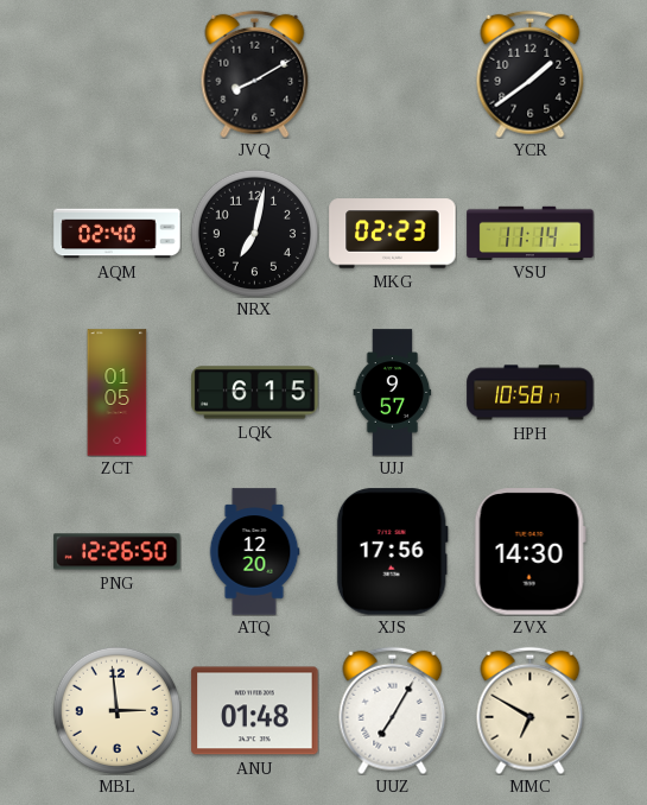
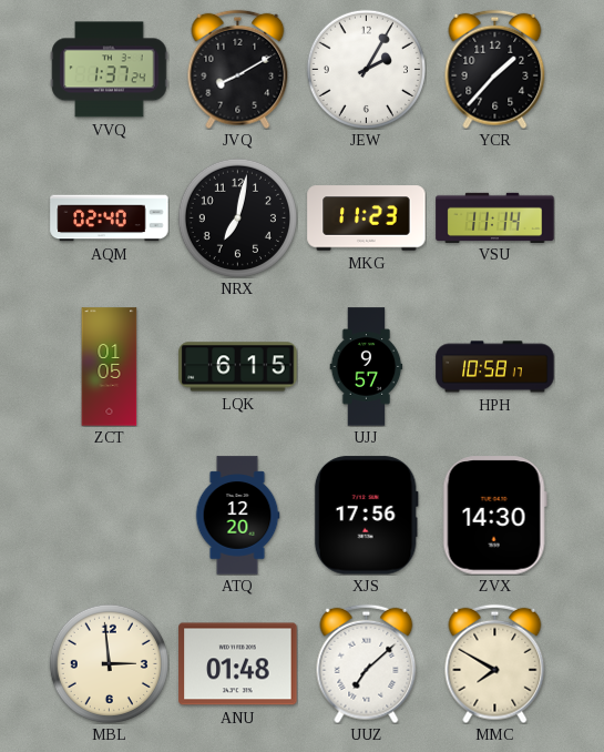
VVQ: none -> 1:37
JEW: none -> 2:05
YCR: 1:39 -> 1:37
MKG: 02:23 -> 11:23
PNG: 12:26 -> none
UUZ: 7:05 -> 7:08
MMC: 6:50 -> 7:50
